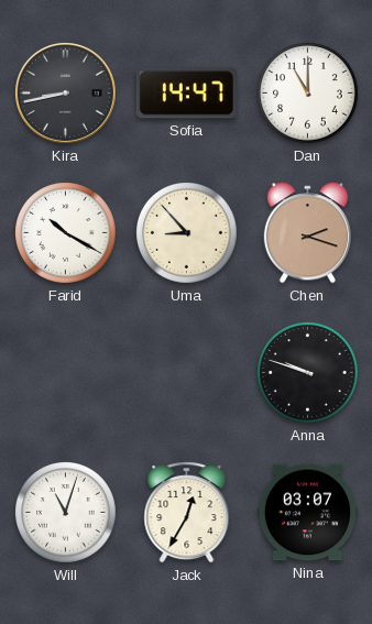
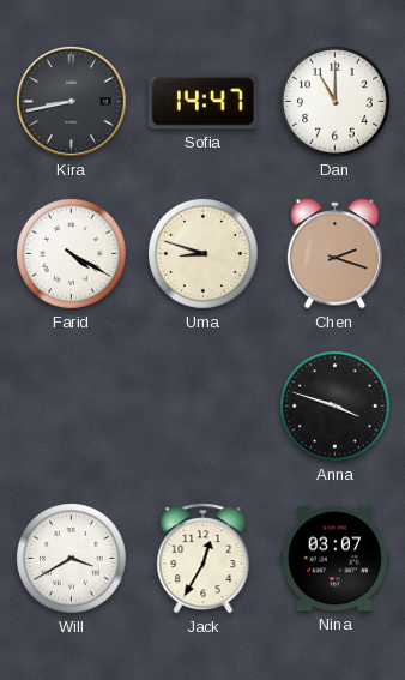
Farid: 10:20 -> 4:20
Uma: 8:53 -> 8:48
Anna: 9:48 -> 3:48
Will: 11:03 -> 3:40
